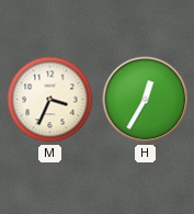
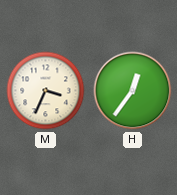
H: 12:35 -> 12:36
